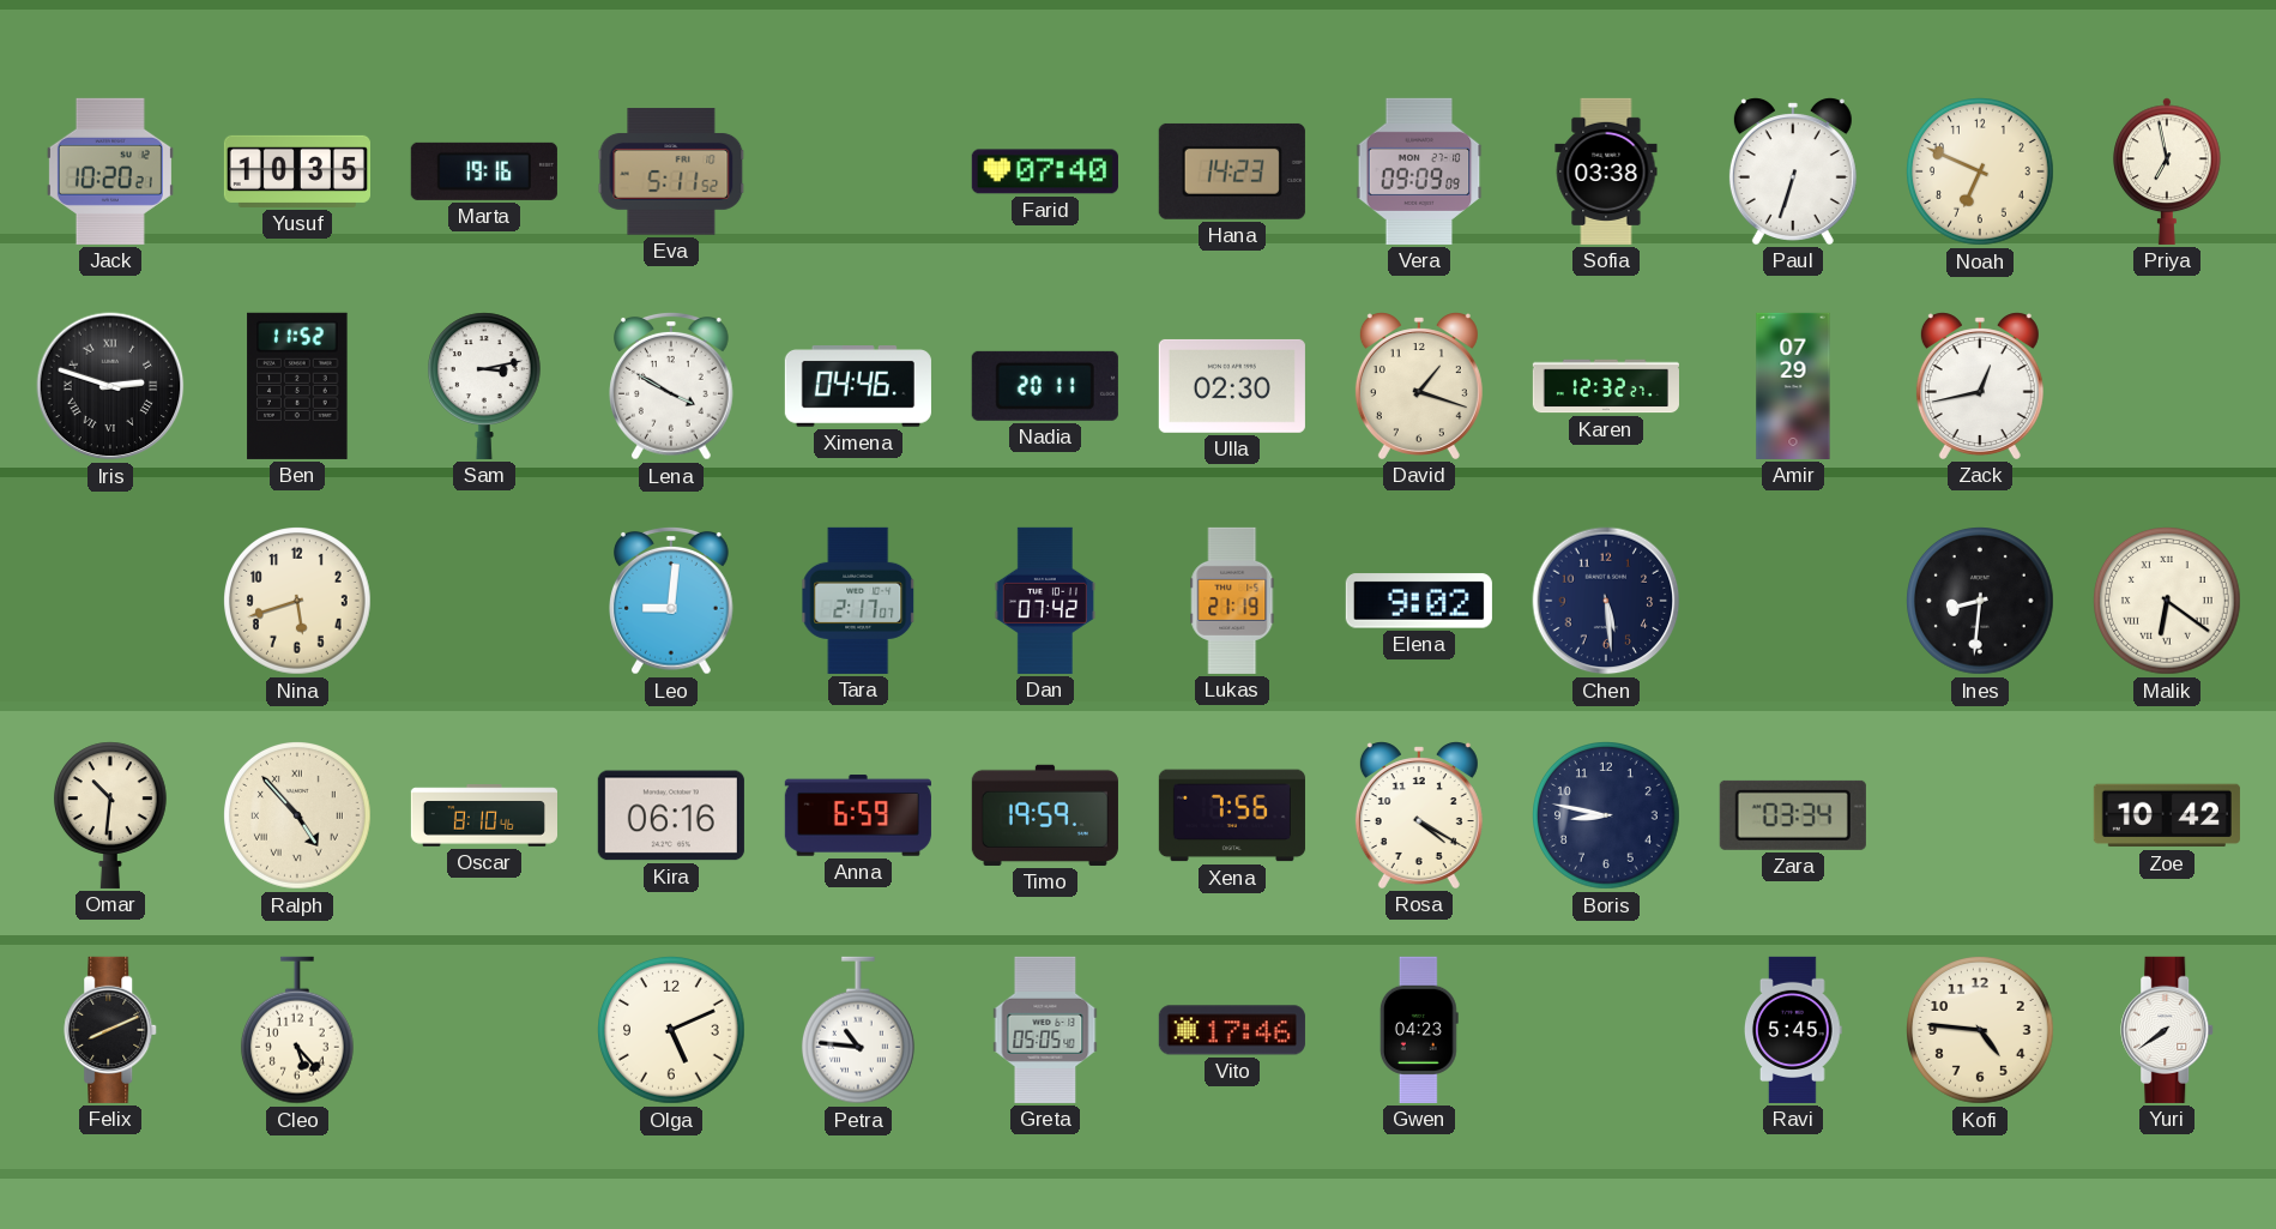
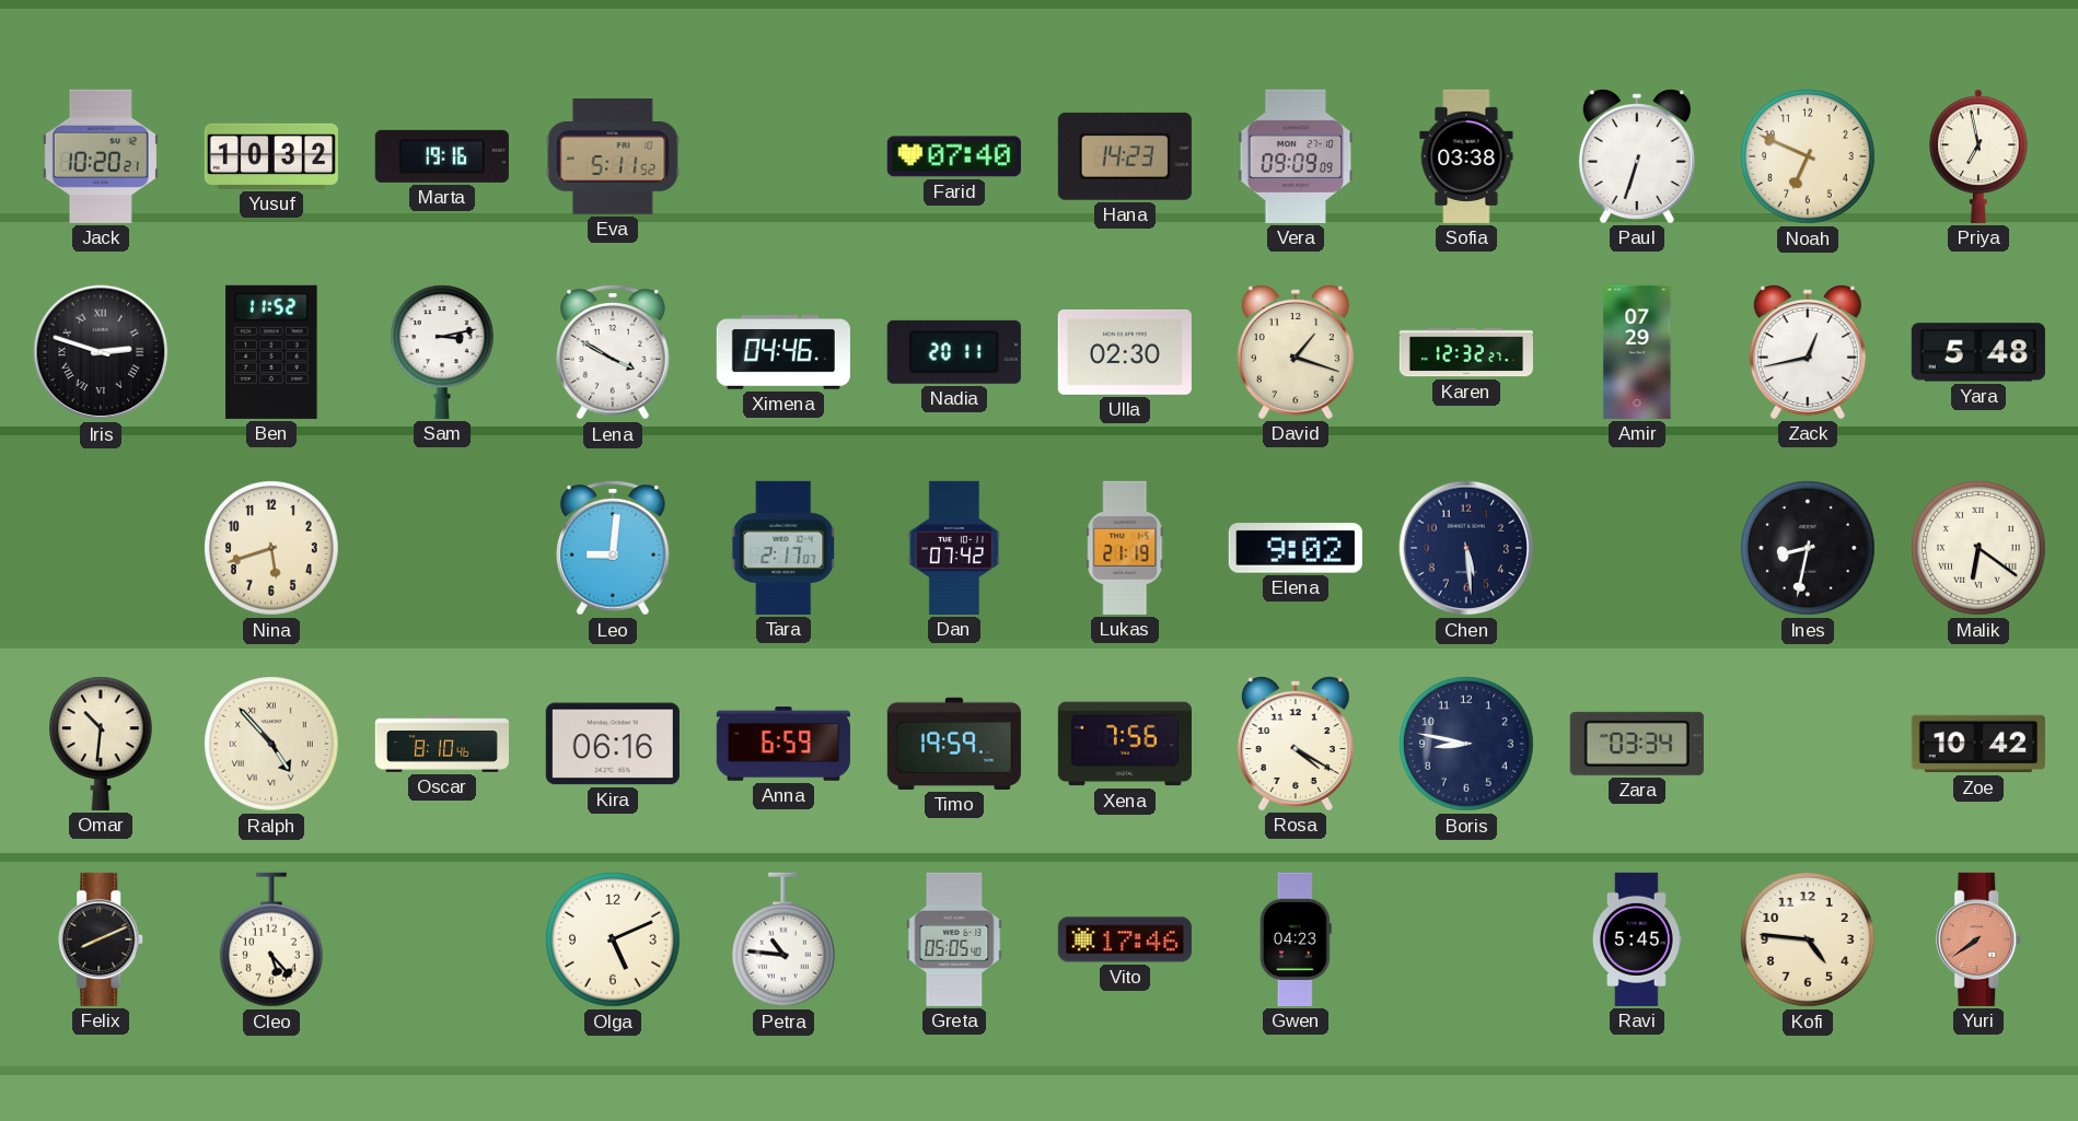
Yusuf: 10:35 -> 10:32
Yara: none -> 5:48
Ines: 8:31 -> 8:32
Yuri dial: white -> salmon
